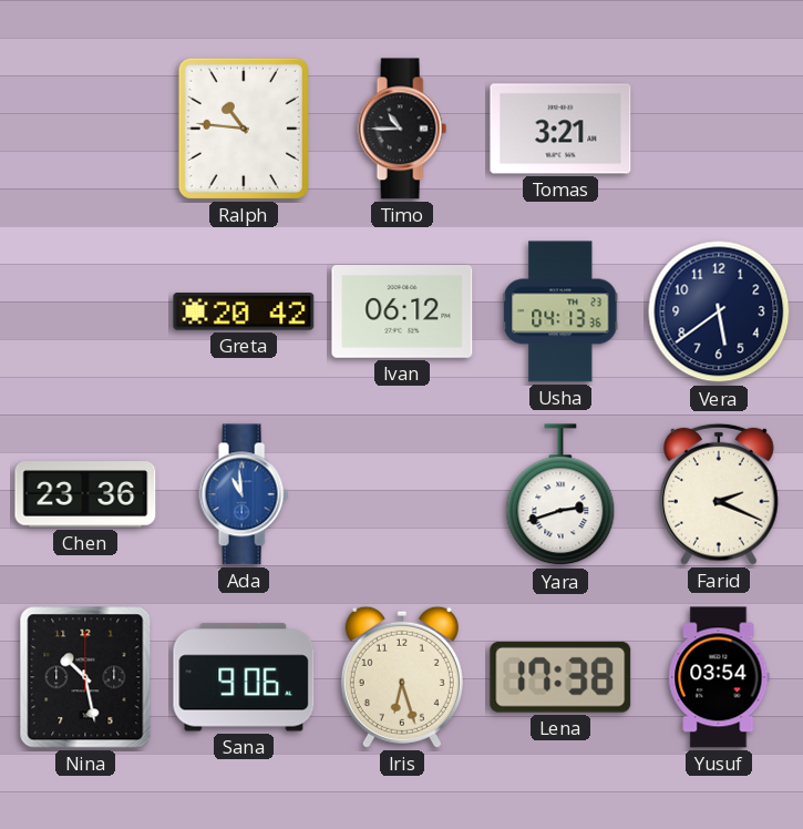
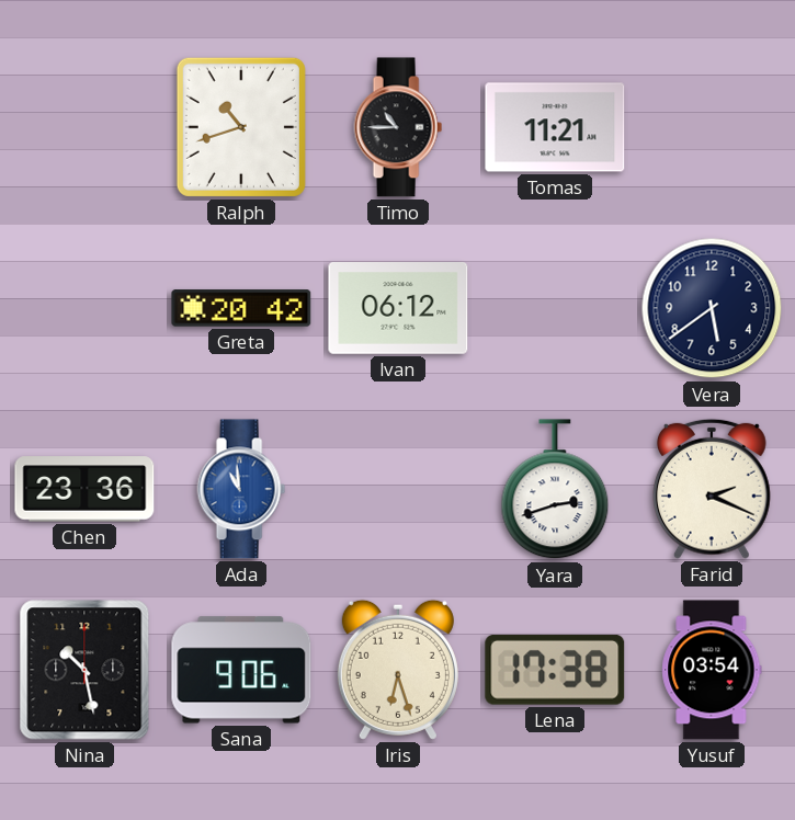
Ralph: 10:46 -> 10:42
Tomas: 3:21 -> 11:21
Usha: 04:13 -> none
